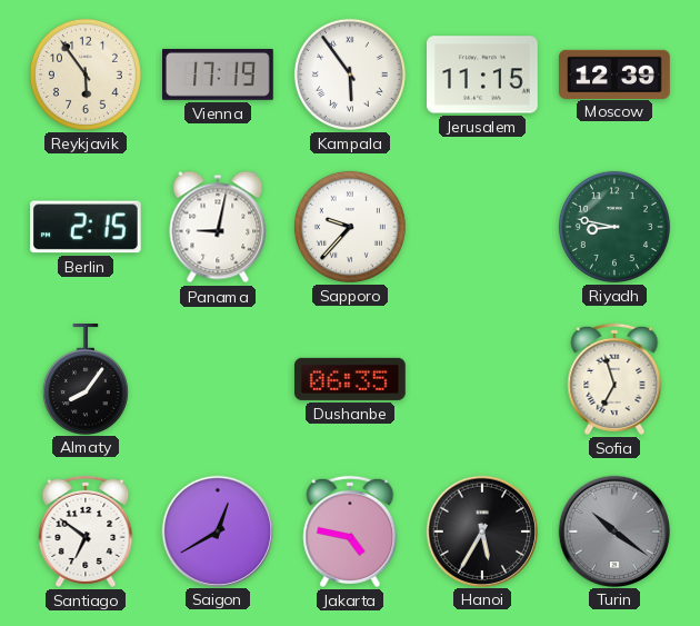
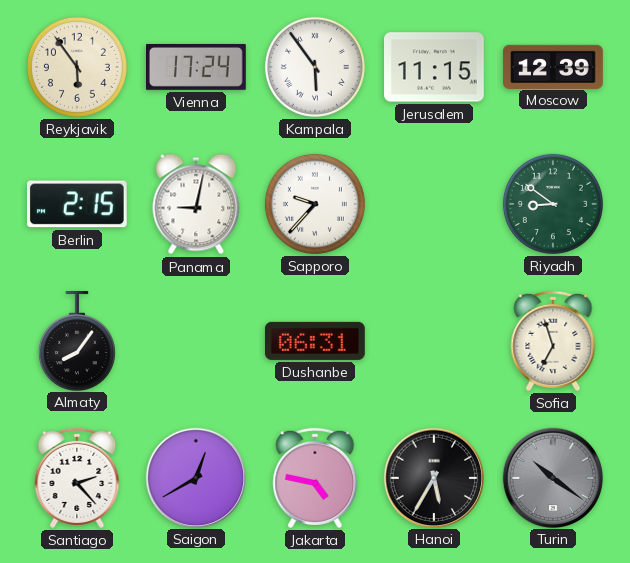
Vienna: 17:19 -> 17:24
Riyadh: 8:47 -> 8:51
Dushanbe: 06:35 -> 06:31
Santiago: 6:51 -> 2:23
